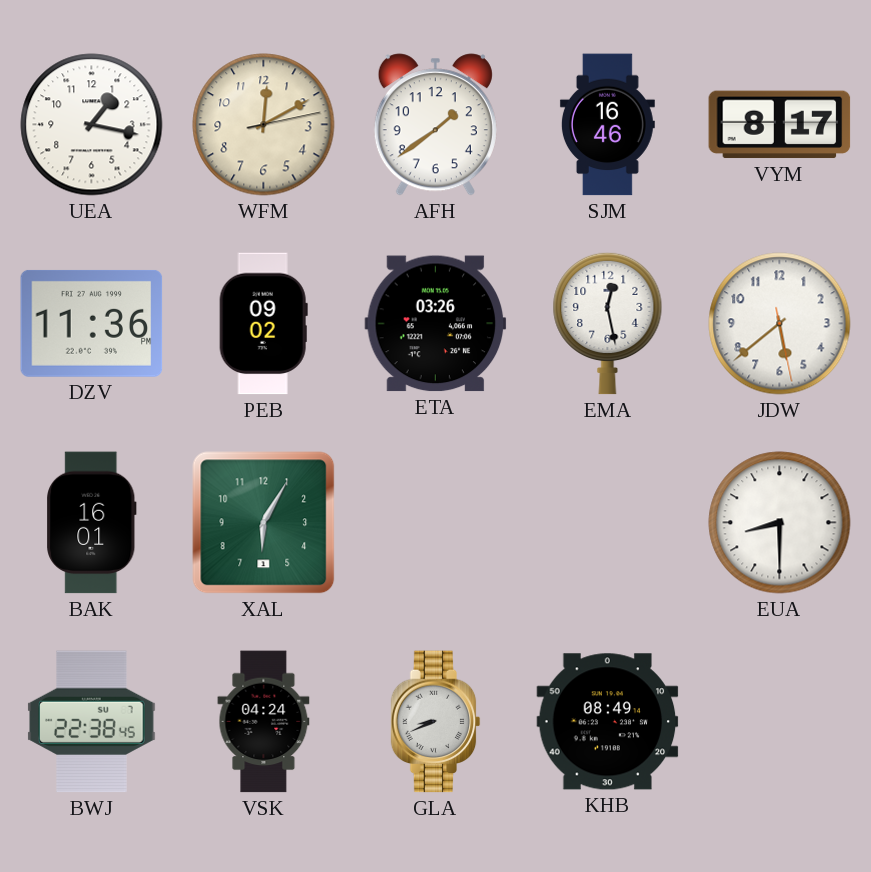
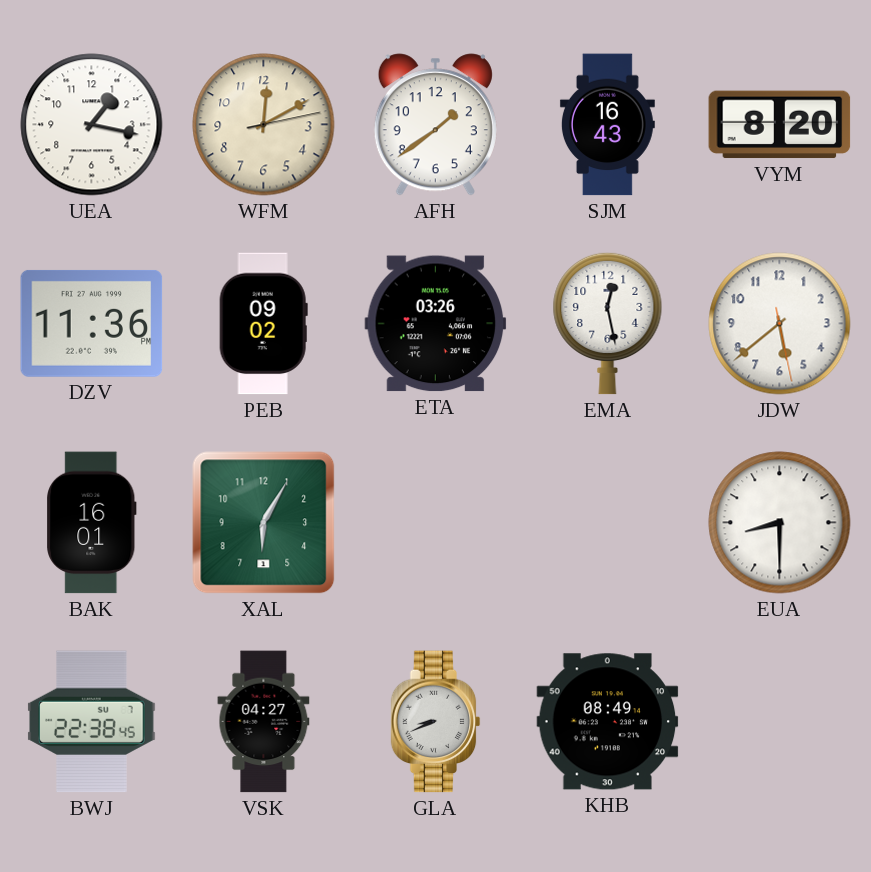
SJM: 16:46 -> 16:43
VYM: 8:17 -> 8:20
VSK: 04:24 -> 04:27
